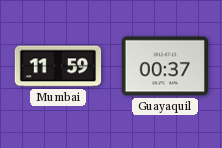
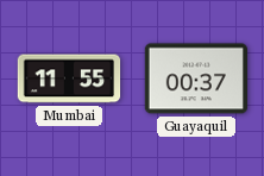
Mumbai: 11:59 -> 11:55
